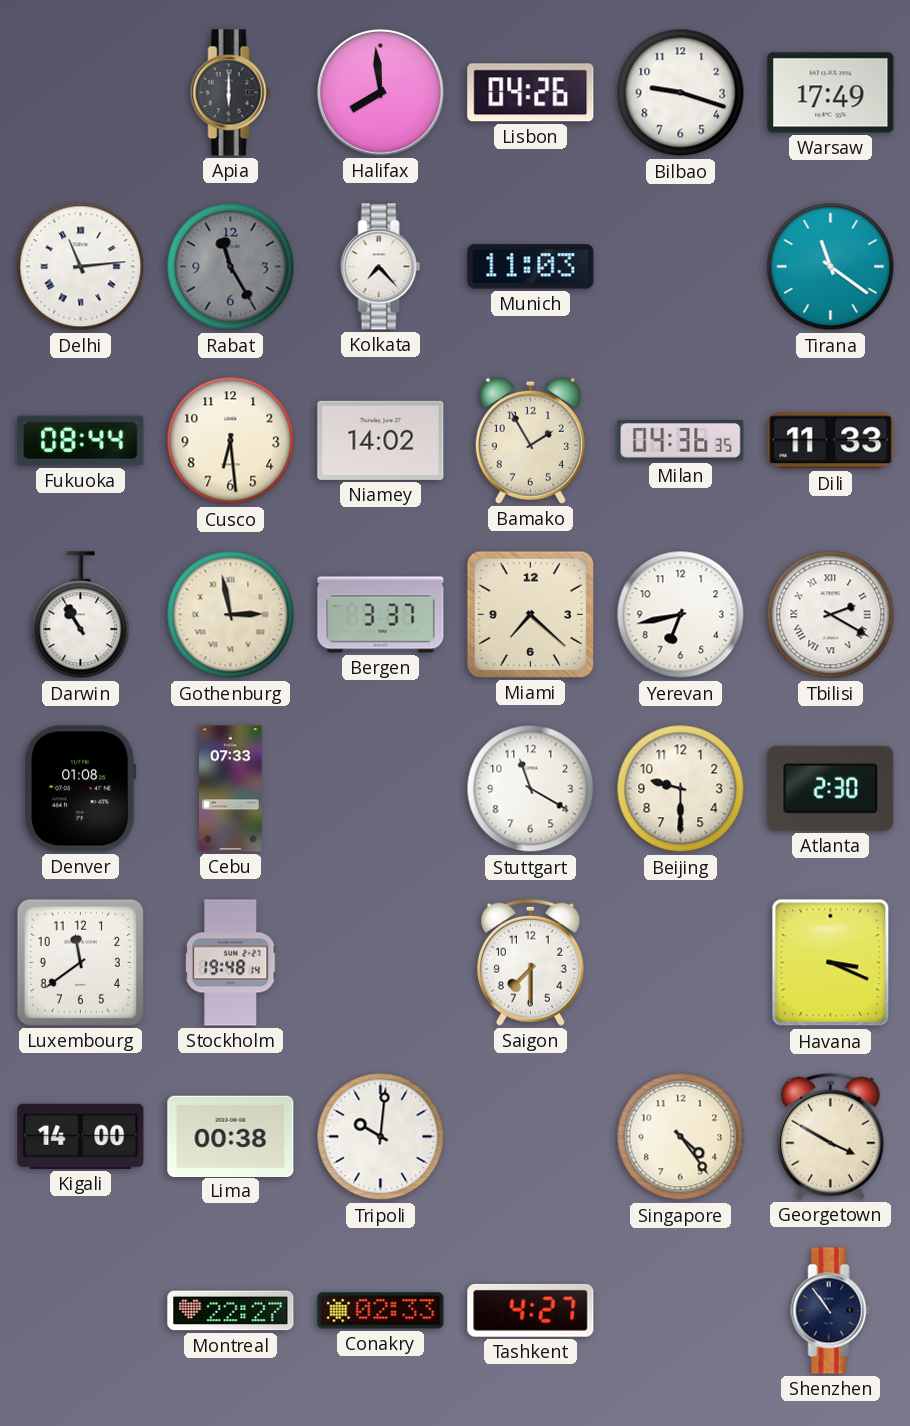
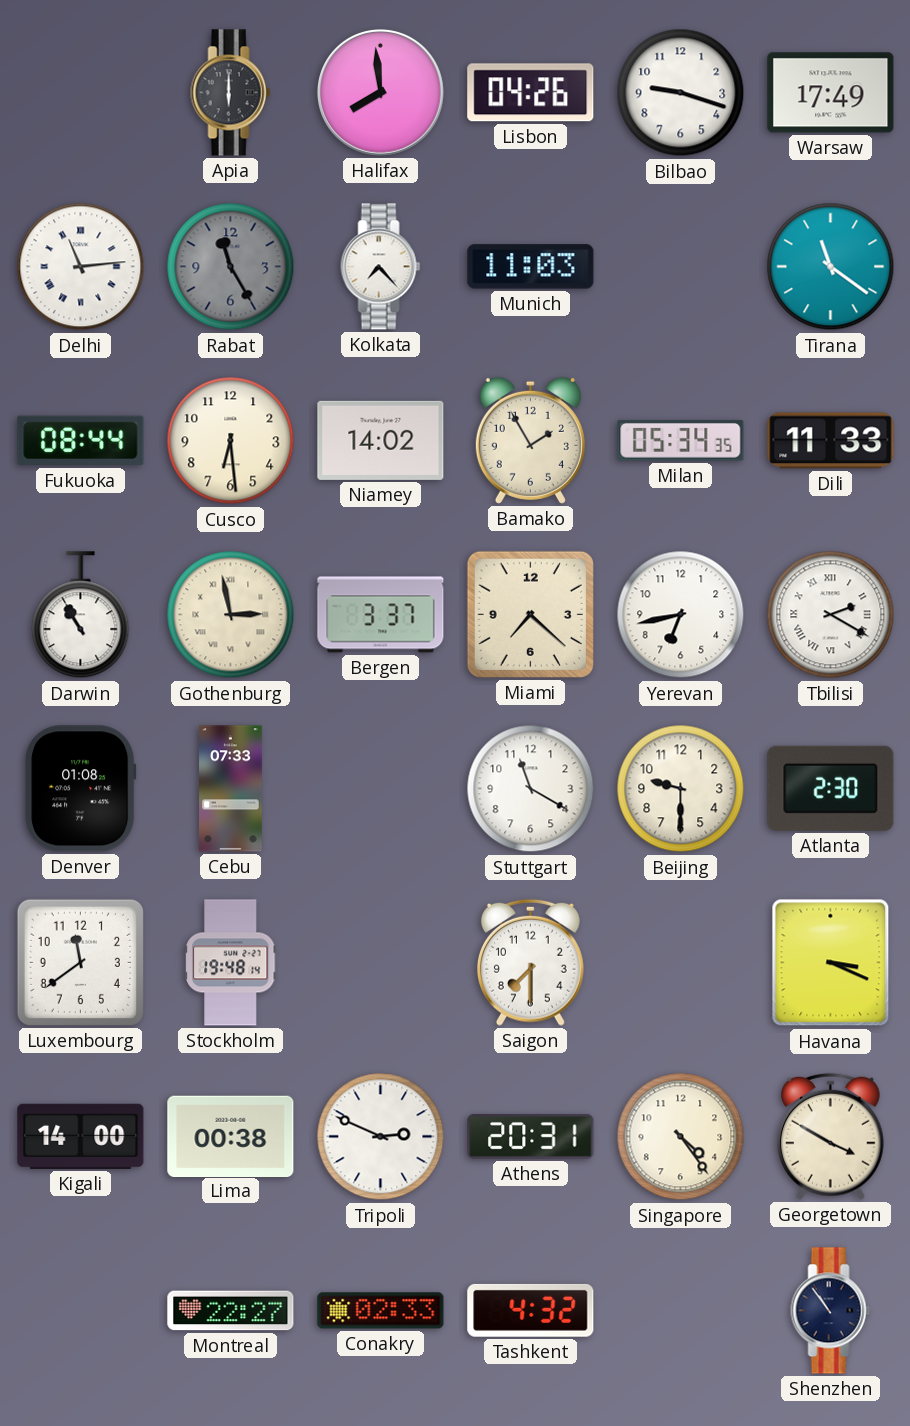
Milan: 04:36 -> 05:34
Tripoli: 10:01 -> 2:49
Athens: none -> 20:31
Tashkent: 4:27 -> 4:32
